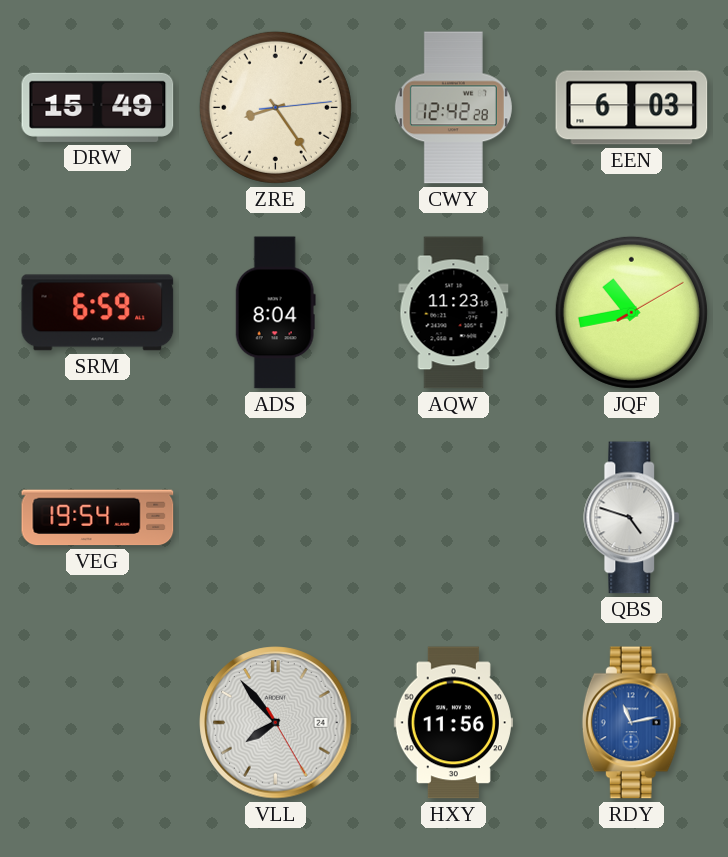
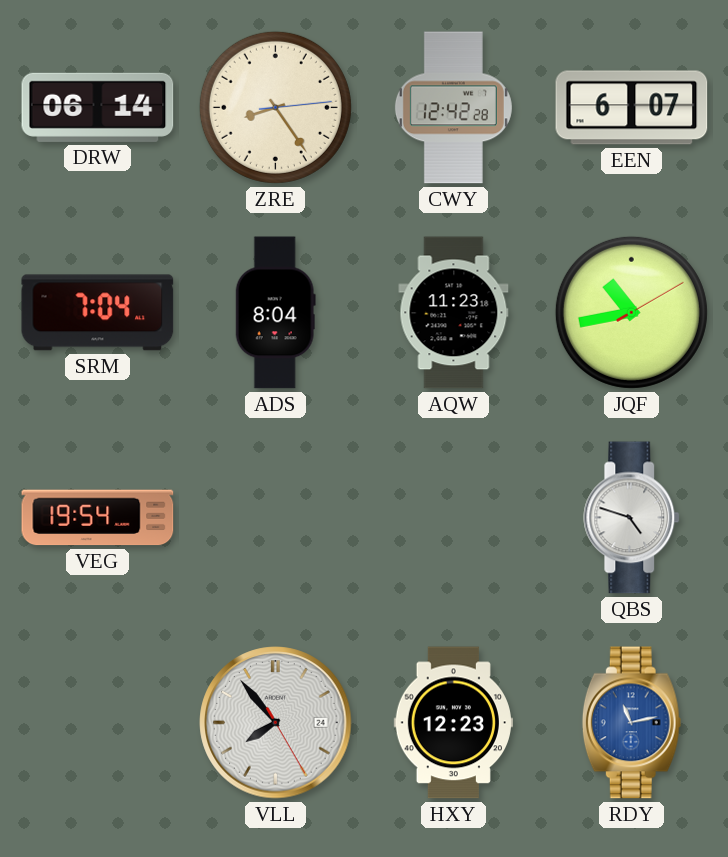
DRW: 15:49 -> 06:14
EEN: 6:03 -> 6:07
SRM: 6:59 -> 7:04
HXY: 11:56 -> 12:23
